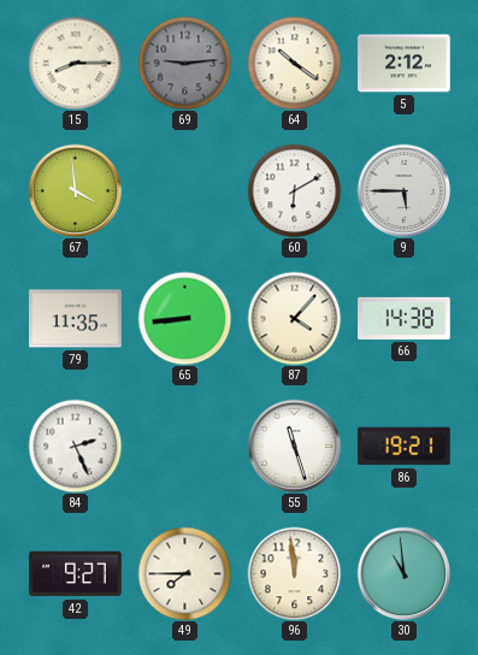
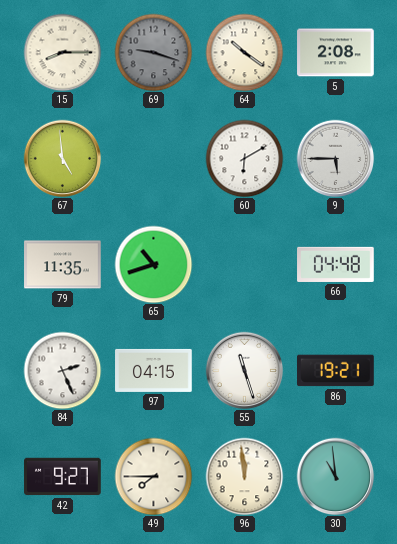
69: 9:14 -> 9:18
5: 2:12 -> 2:08
67: 3:59 -> 4:59
65: 8:44 -> 10:42
87: 4:07 -> none
66: 14:38 -> 04:48
97: none -> 04:15
